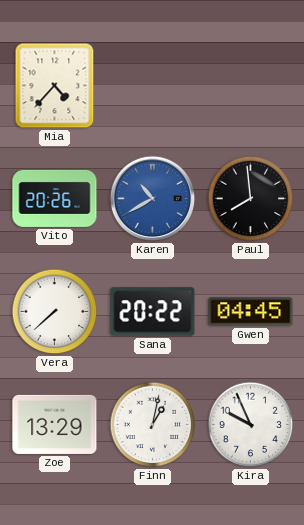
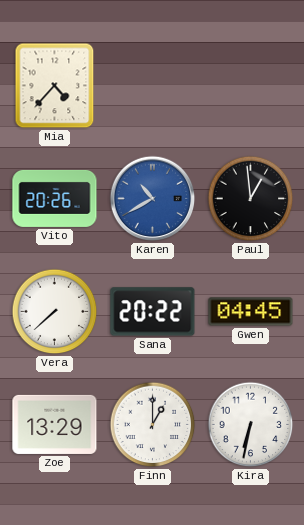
Paul: 7:59 -> 12:59
Finn: 1:02 -> 1:00
Kira: 9:56 -> 6:32
